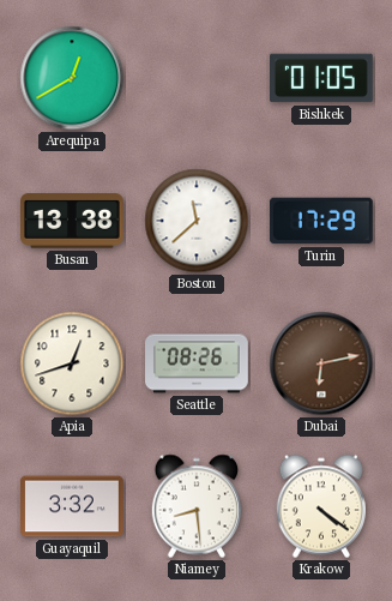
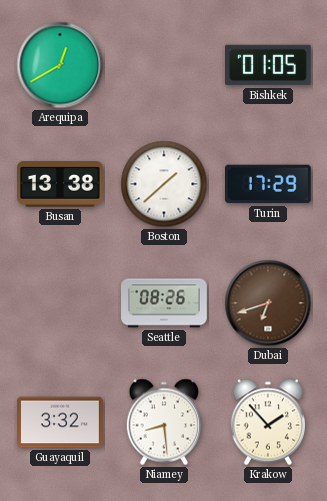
Boston: 11:38 -> 1:38
Apia: 12:42 -> none
Dubai: 6:13 -> 6:42
Krakow: 4:21 -> 1:53
